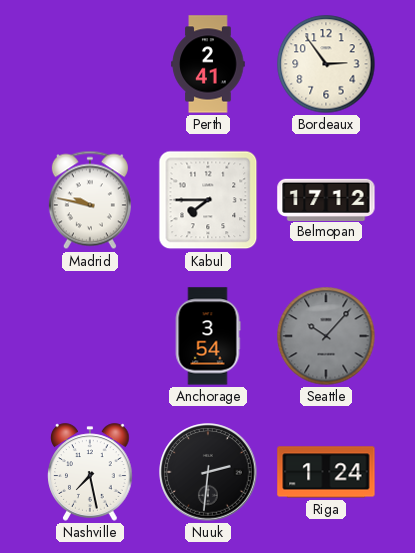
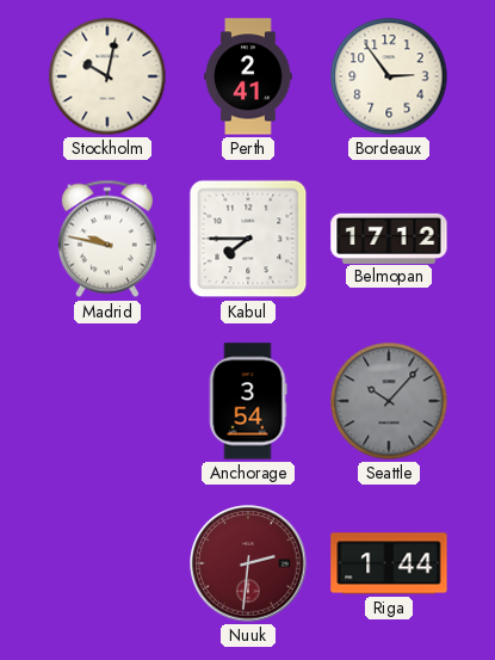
Stockholm: none -> 10:02
Nashville: 7:28 -> none
Nuuk dial: black -> burgundy
Riga: 1:24 -> 1:44
